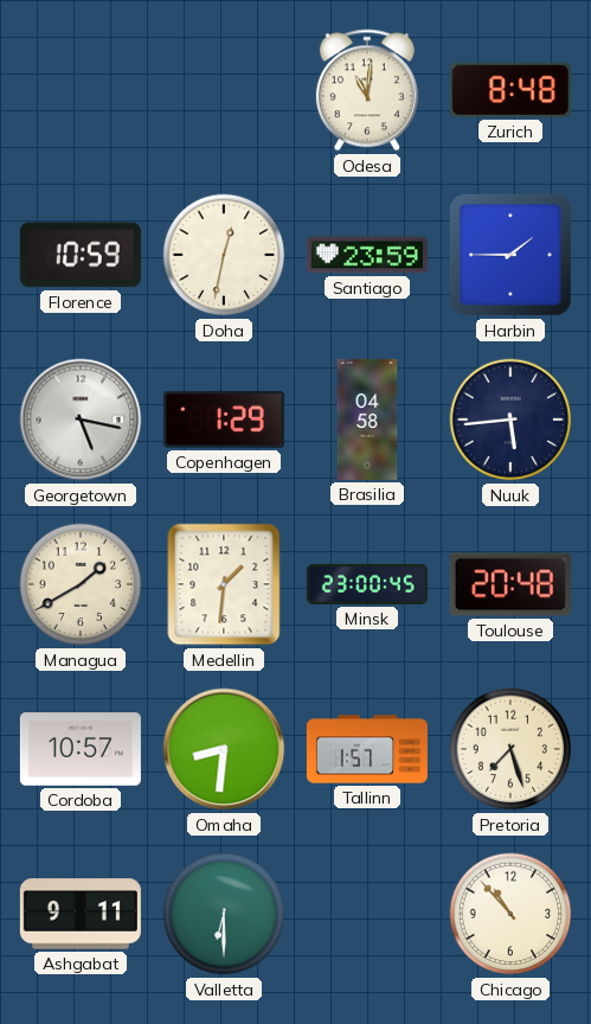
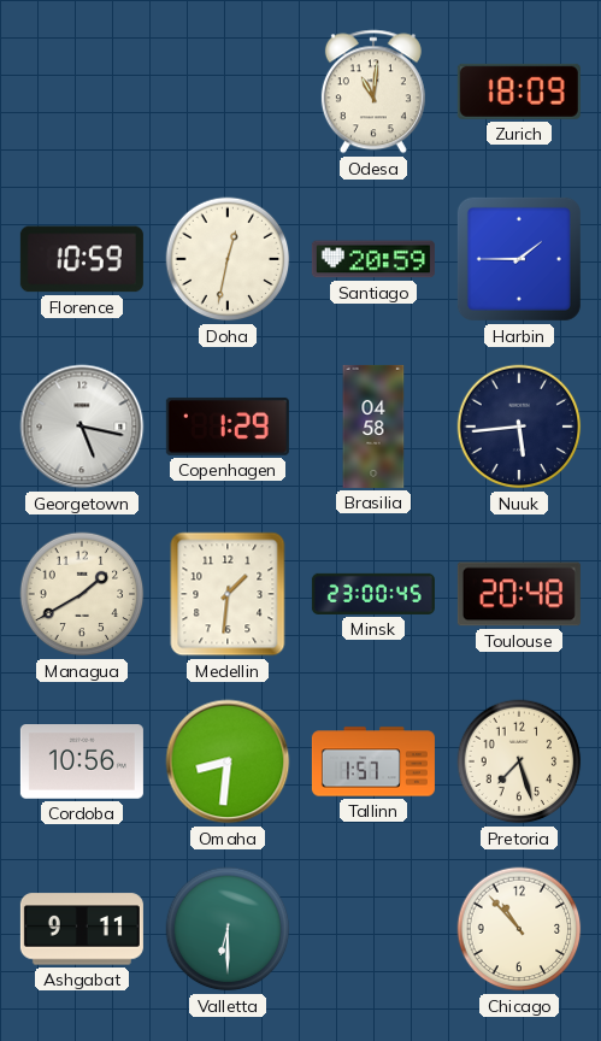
Zurich: 8:48 -> 18:09
Santiago: 23:59 -> 20:59
Cordoba: 10:57 -> 10:56
